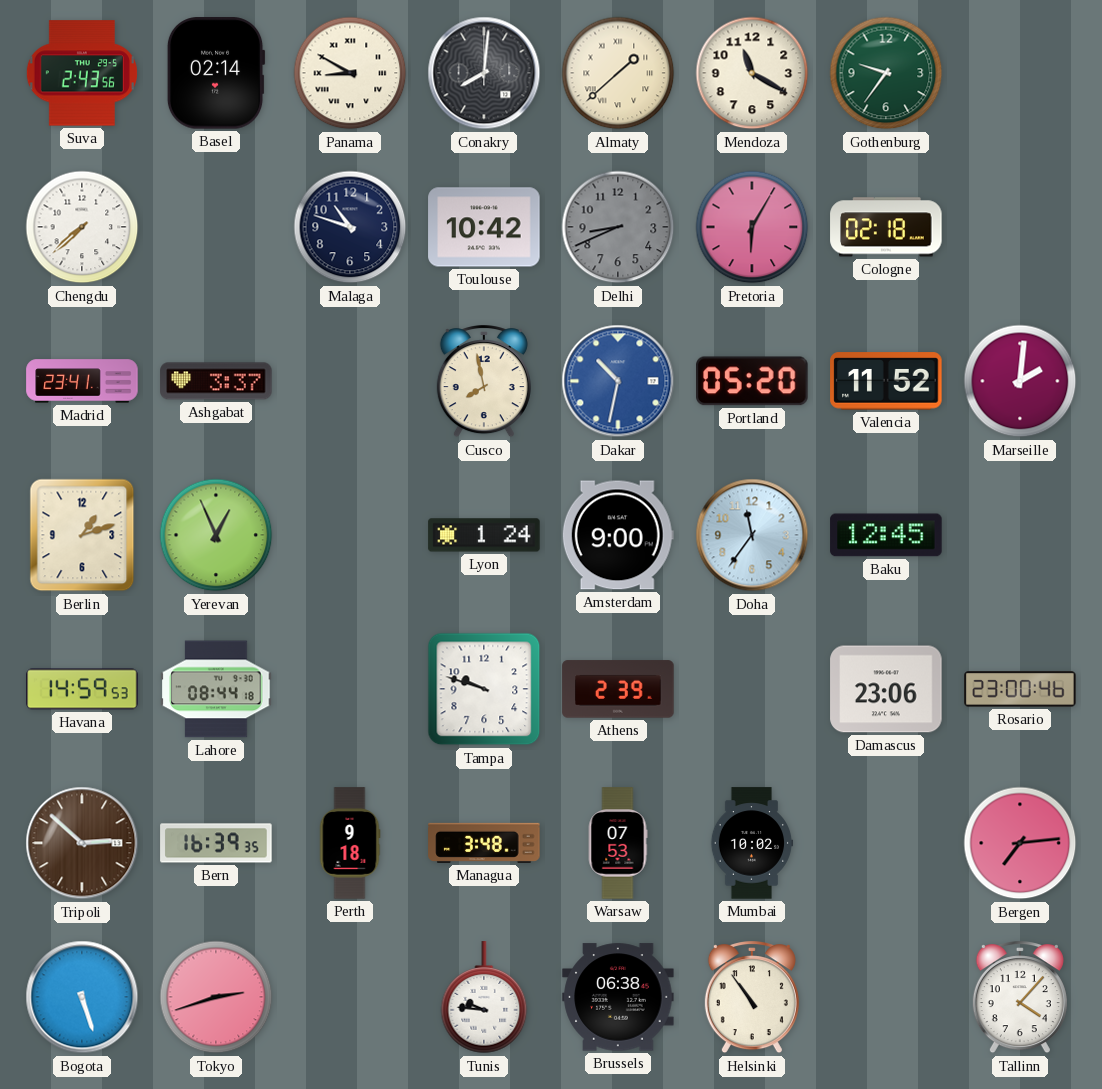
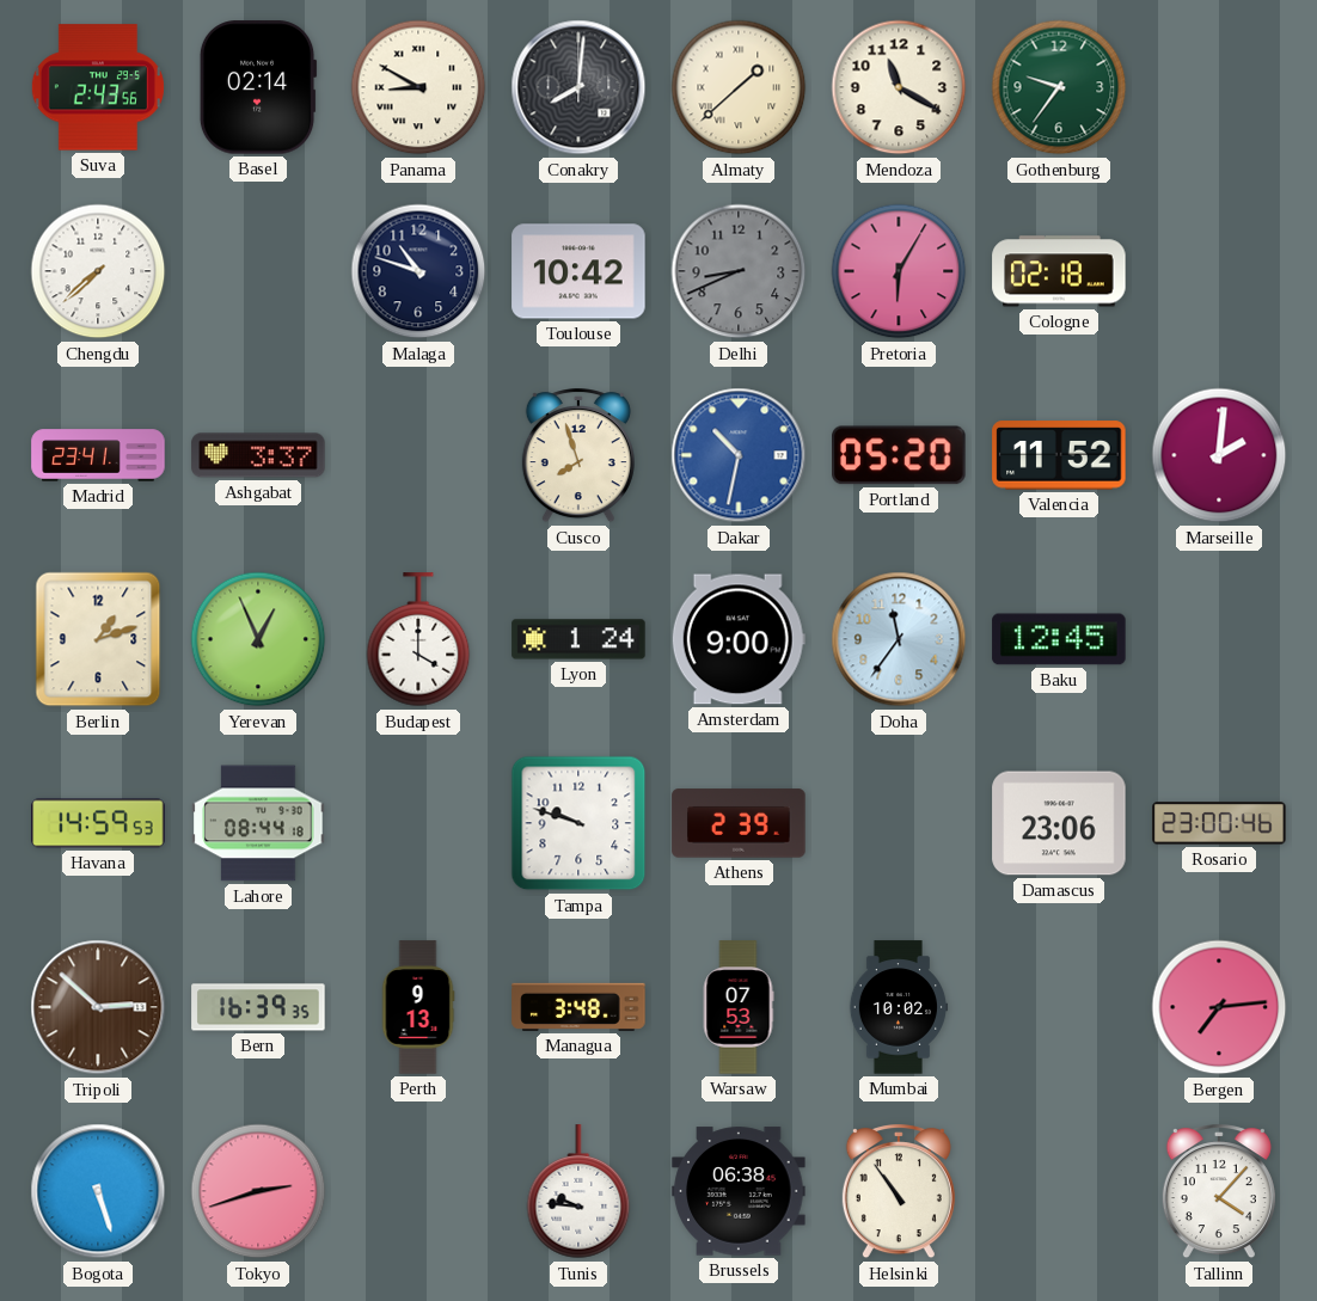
Cusco: 7:58 -> 7:57
Budapest: none -> 4:00
Perth: 9:18 -> 9:13
